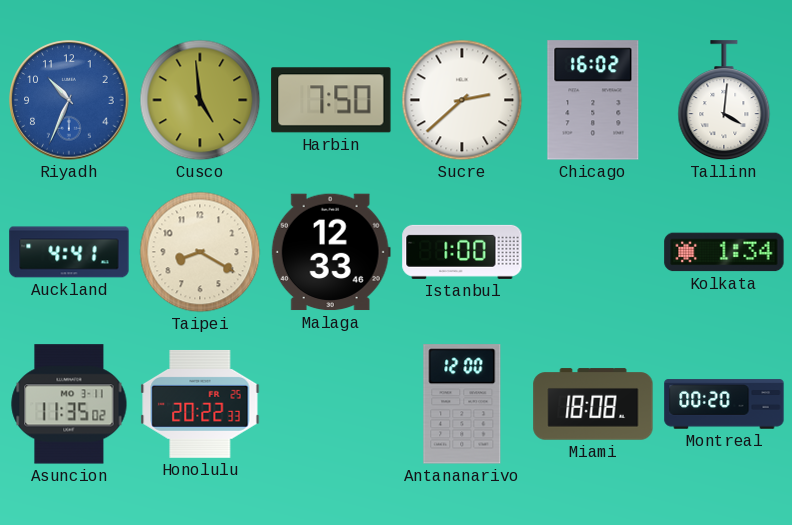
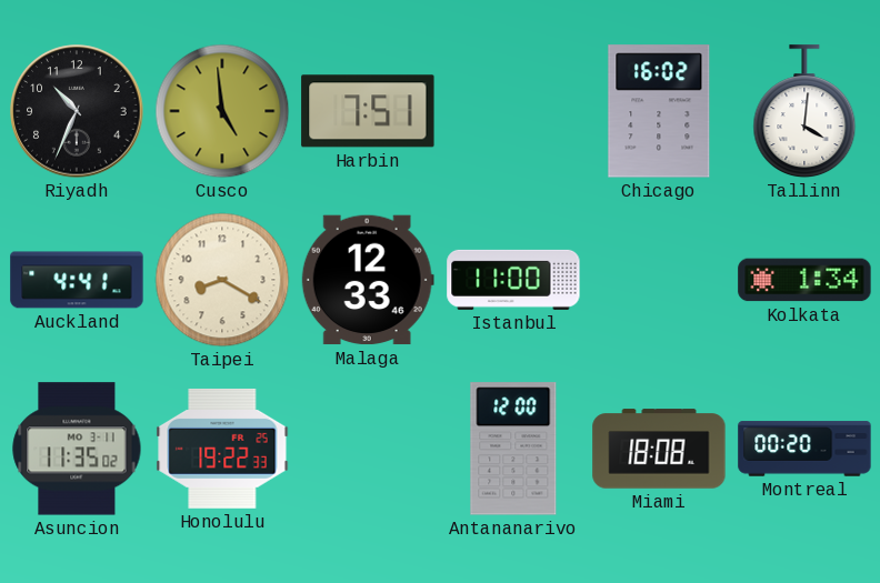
Riyadh dial: blue -> black
Harbin: 7:50 -> 7:51
Sucre: 2:38 -> none
Istanbul: 1:00 -> 11:00
Honolulu: 20:22 -> 19:22
